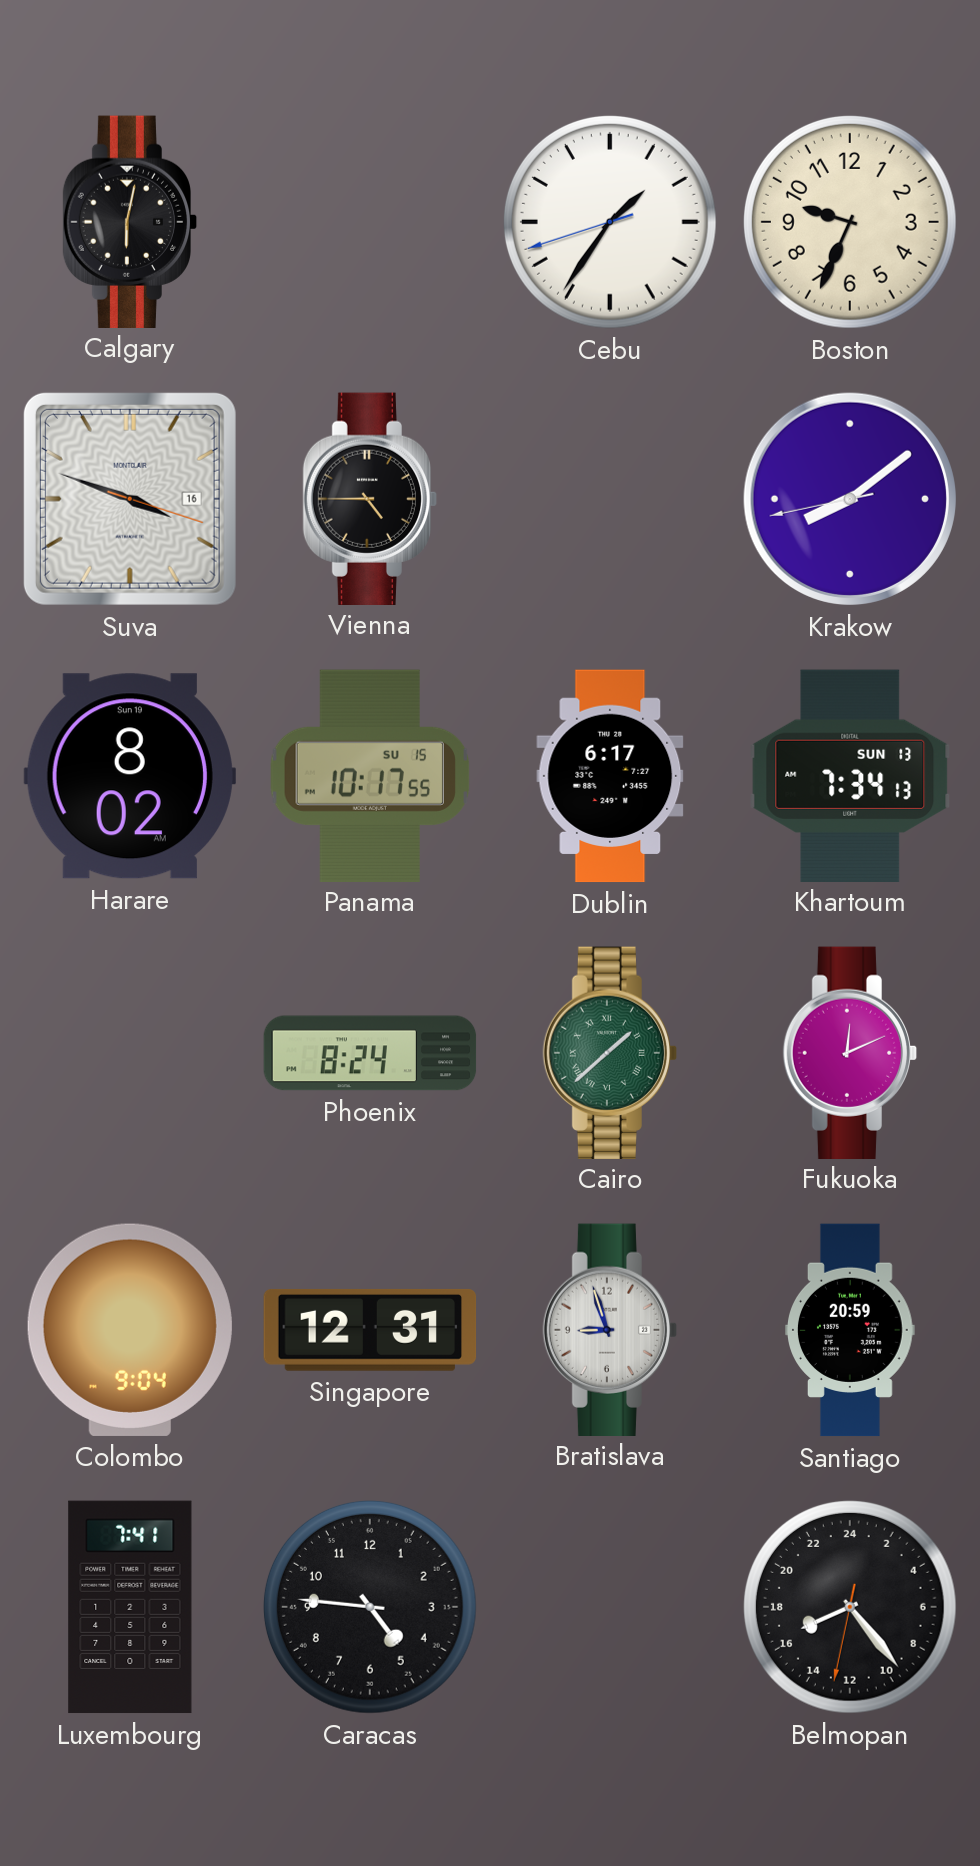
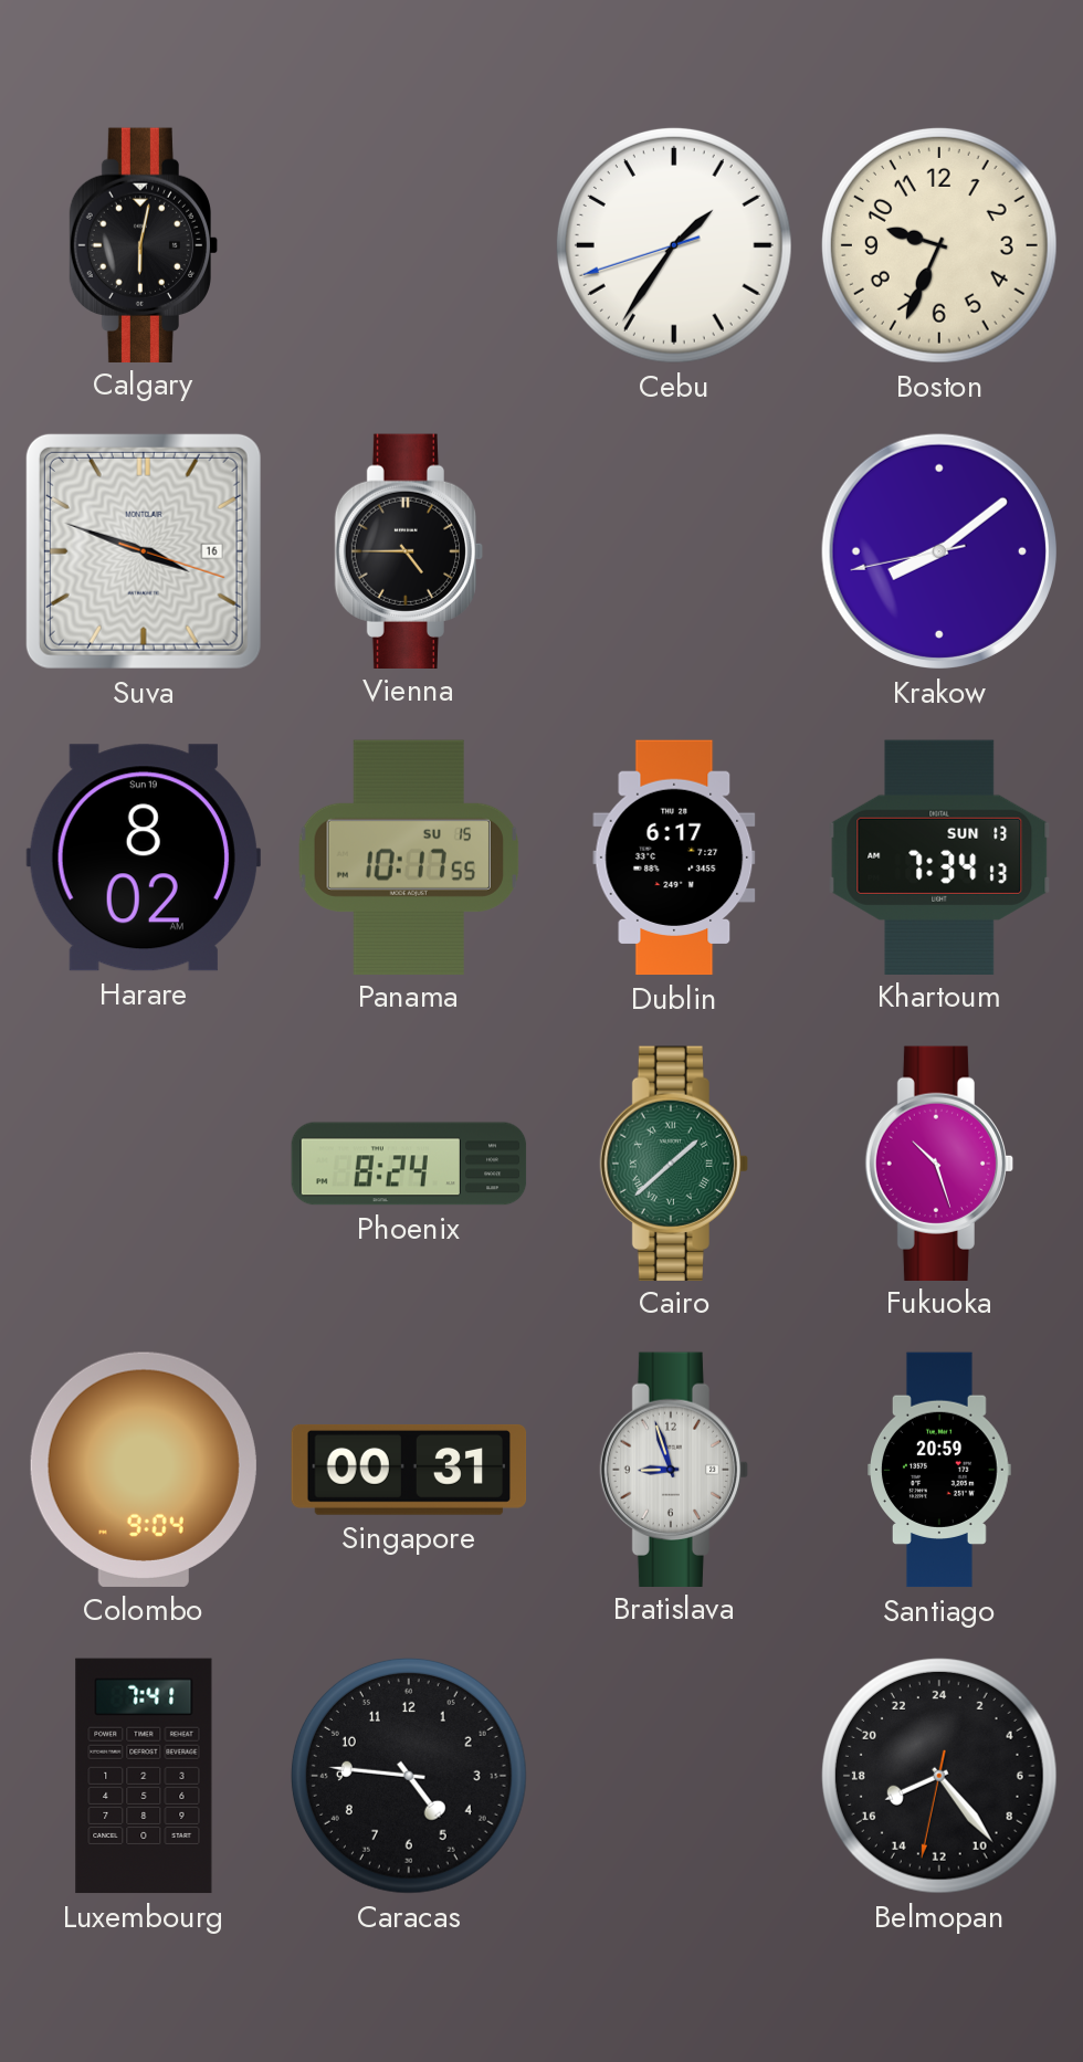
Fukuoka: 12:11 -> 10:27
Singapore: 12:31 -> 00:31
